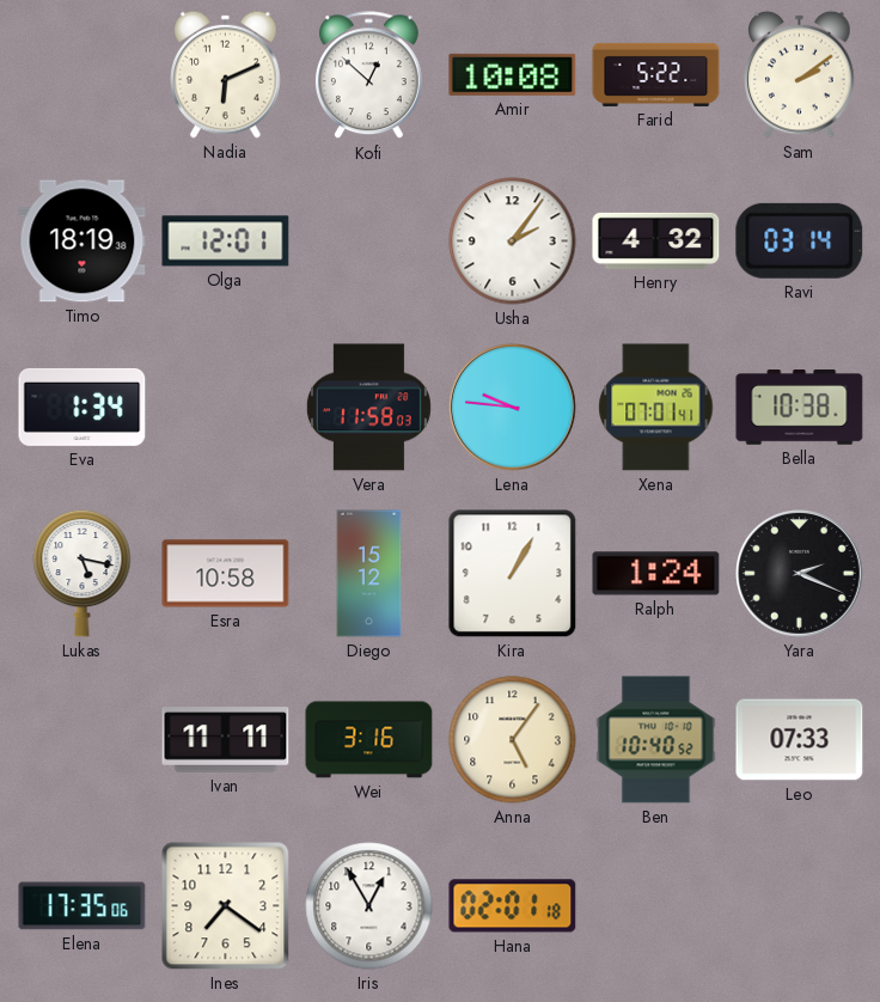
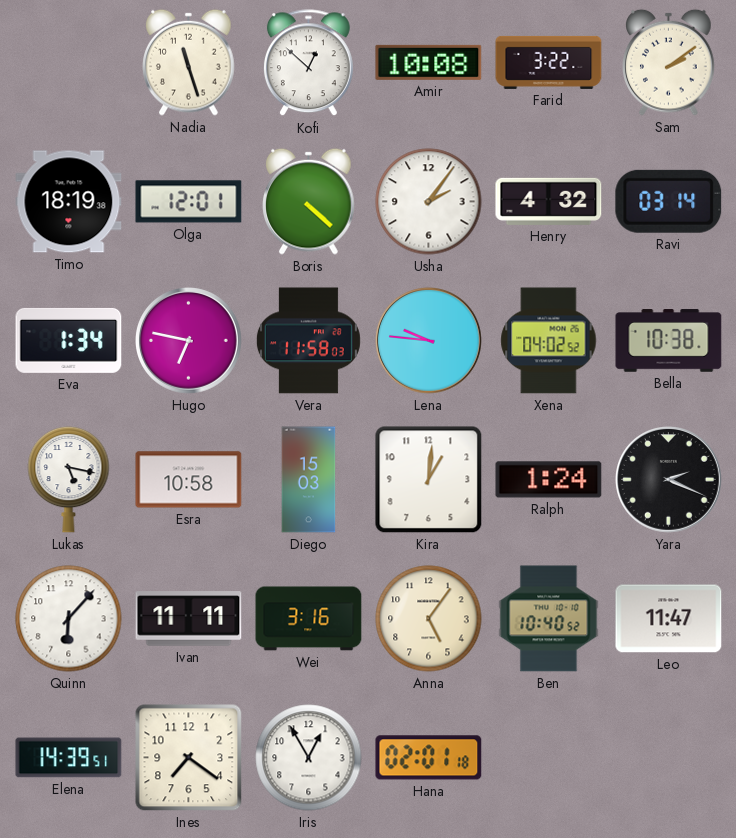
Nadia: 6:11 -> 11:27
Farid: 5:22 -> 3:22
Boris: none -> 4:22
Hugo: none -> 6:47
Xena: 07:01 -> 04:02
Diego: 15:12 -> 15:03
Kira: 1:05 -> 1:01
Quinn: none -> 6:07
Leo: 07:33 -> 11:47
Elena: 17:35 -> 14:39
